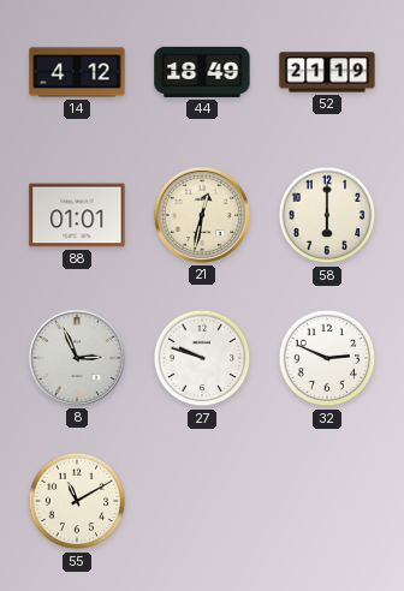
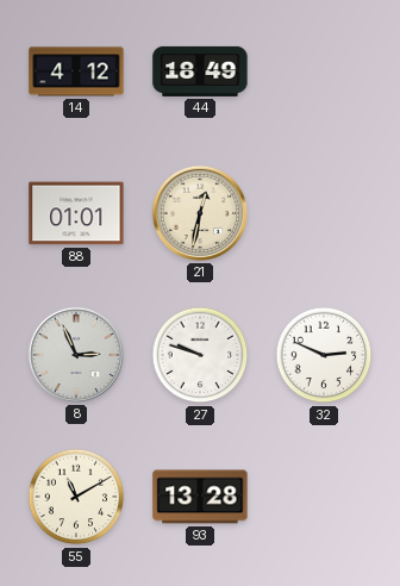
52: 21:19 -> none
58: 6:00 -> none
93: none -> 13:28
